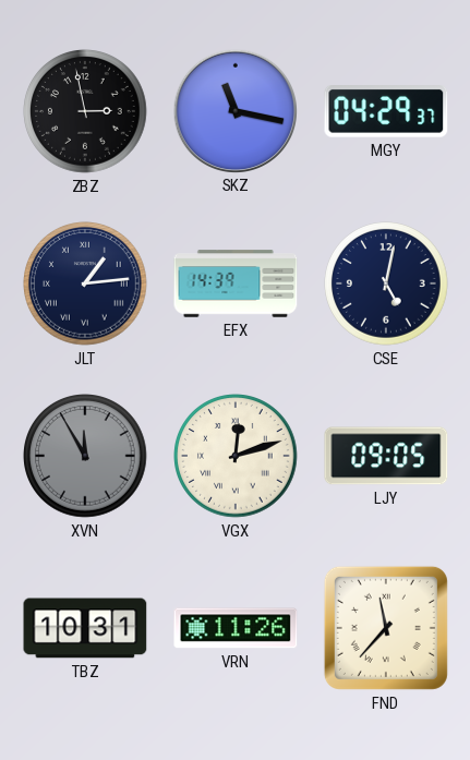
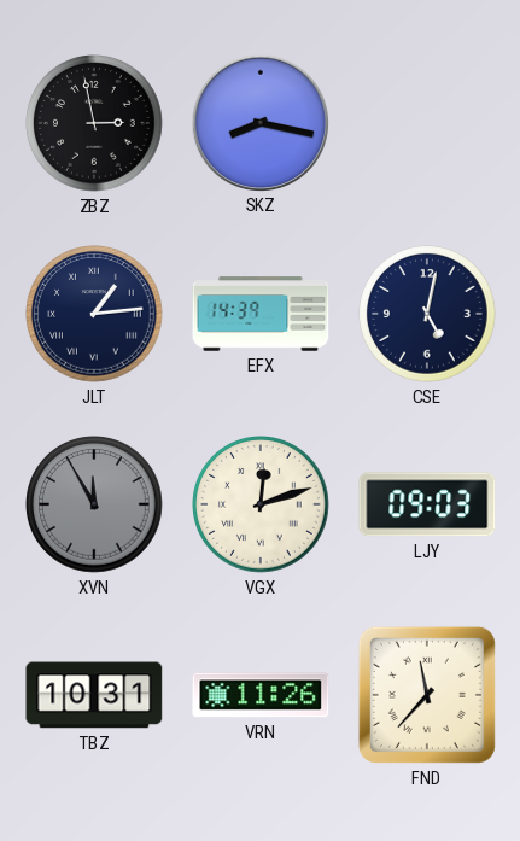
SKZ: 11:17 -> 8:17
MGY: 04:29 -> none
LJY: 09:05 -> 09:03
